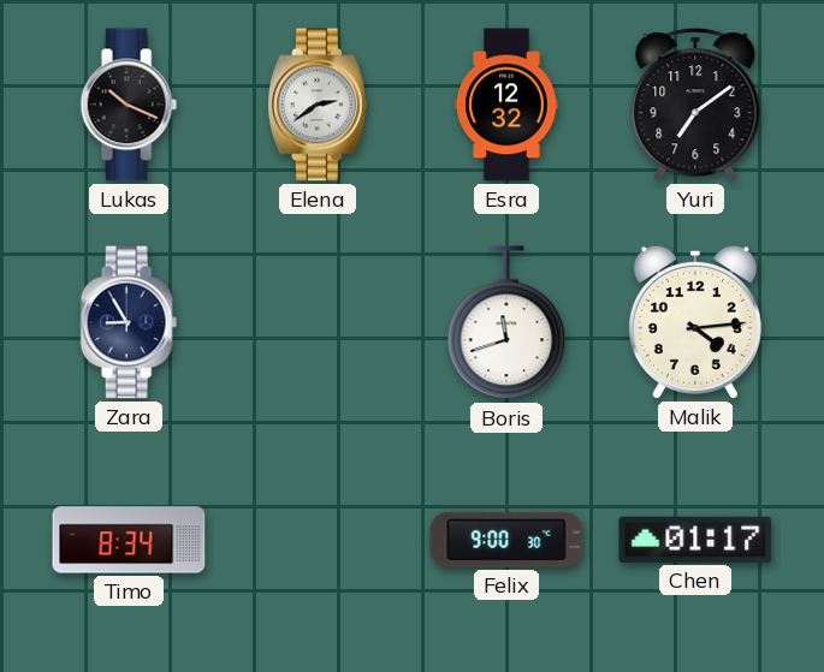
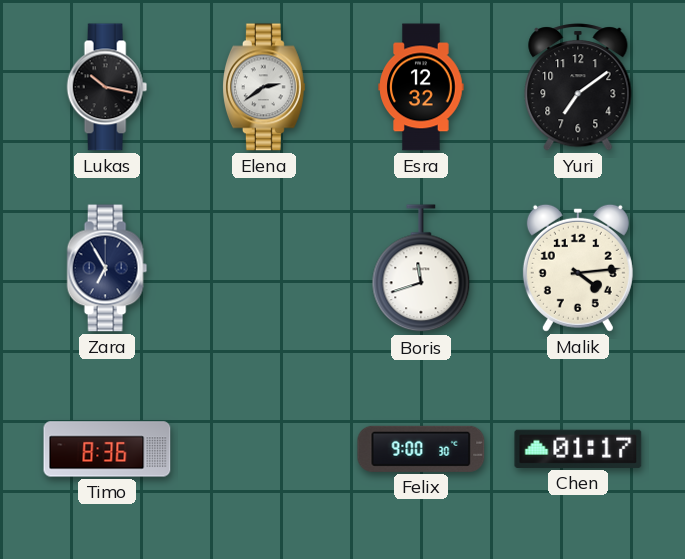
Lukas: 10:19 -> 10:17
Zara: 8:55 -> 6:55
Timo: 8:34 -> 8:36
